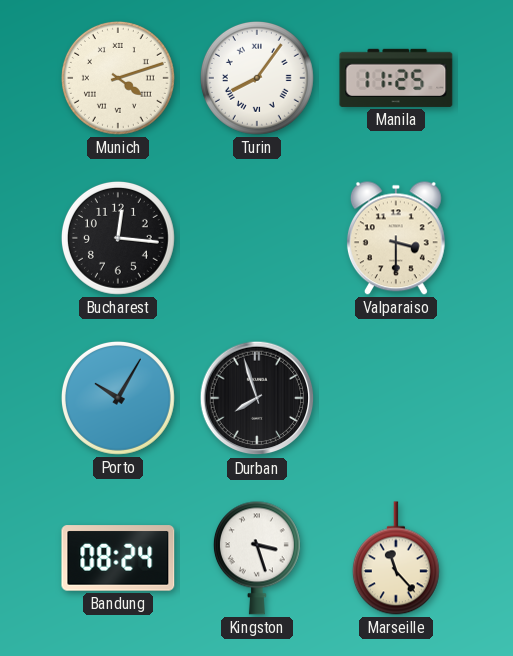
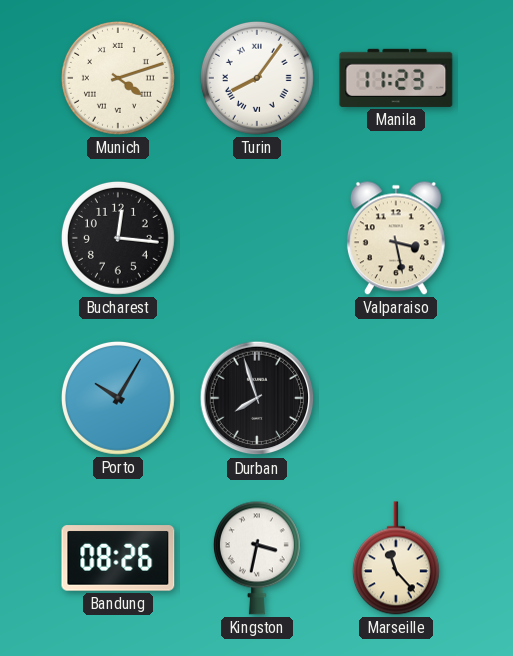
Manila: 11:25 -> 11:23
Valparaiso: 3:30 -> 3:28
Bandung: 08:24 -> 08:26
Kingston: 3:27 -> 3:32
